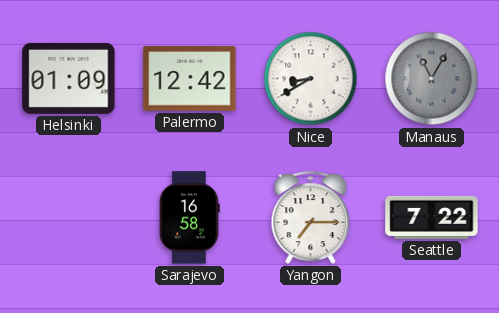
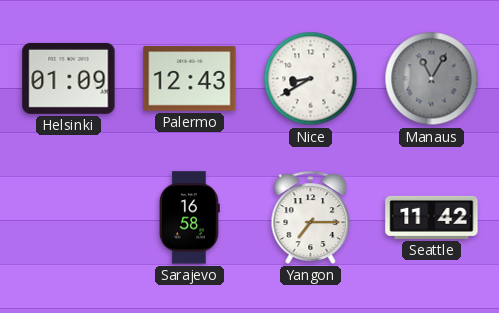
Palermo: 12:42 -> 12:43
Seattle: 7:22 -> 11:42
